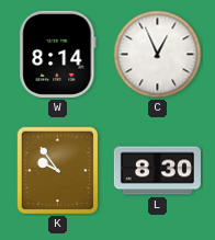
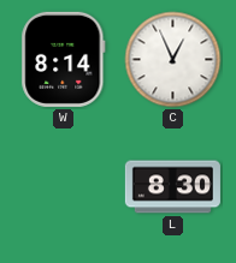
K: 9:54 -> none
